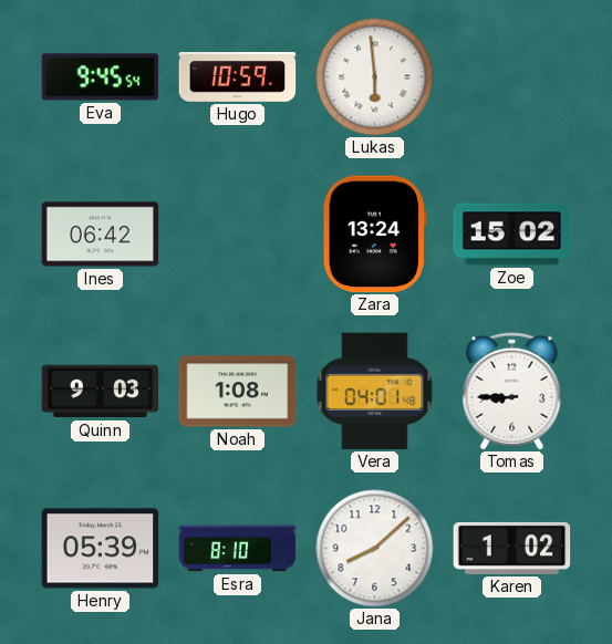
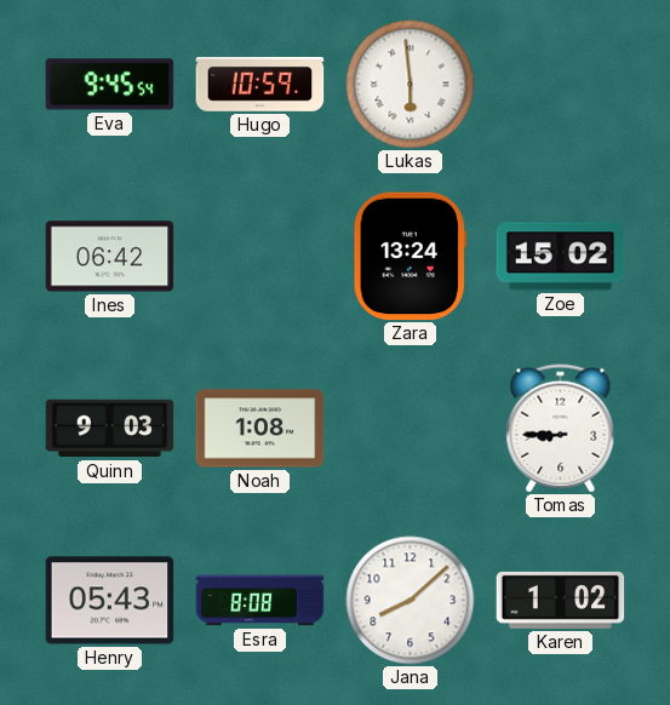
Vera: 04:01 -> none
Henry: 05:39 -> 05:43
Esra: 8:10 -> 8:08
